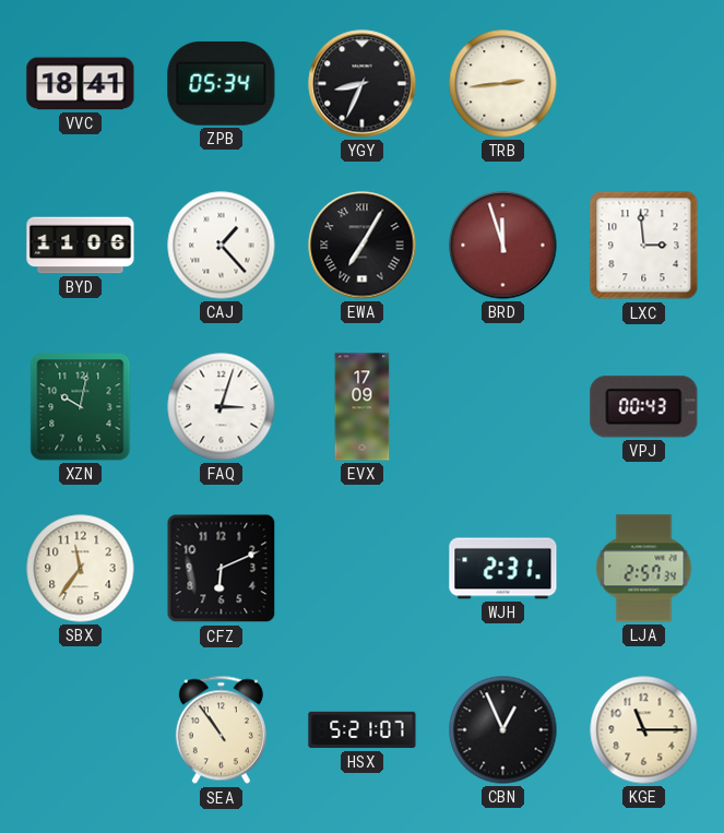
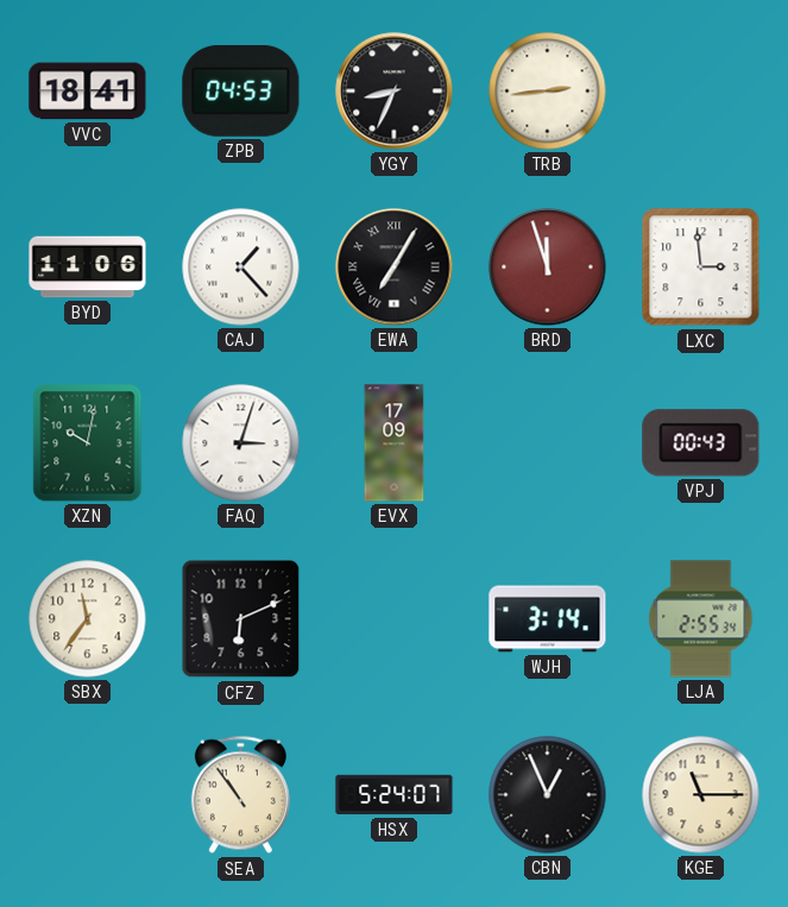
ZPB: 05:34 -> 04:53
WJH: 2:31 -> 3:14
LJA: 2:57 -> 2:55
HSX: 5:21 -> 5:24
